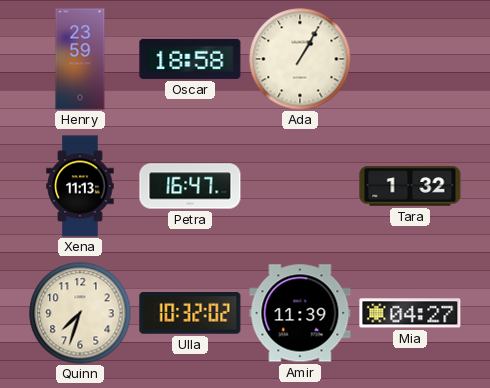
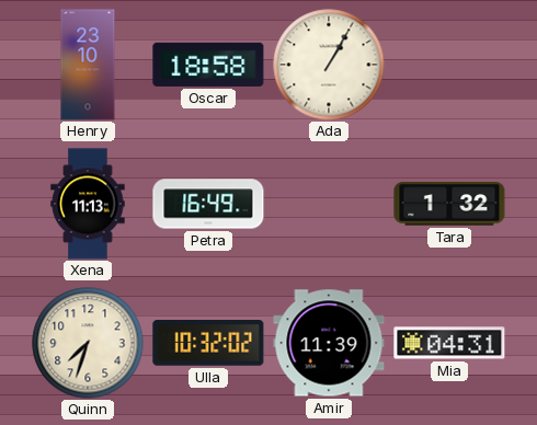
Henry: 23:59 -> 23:10
Petra: 16:47 -> 16:49
Mia: 04:27 -> 04:31
